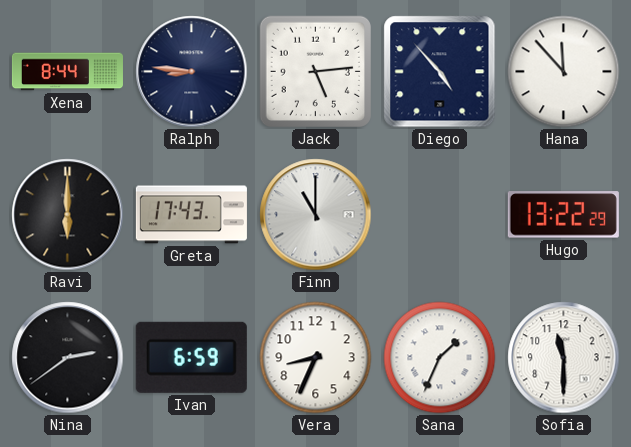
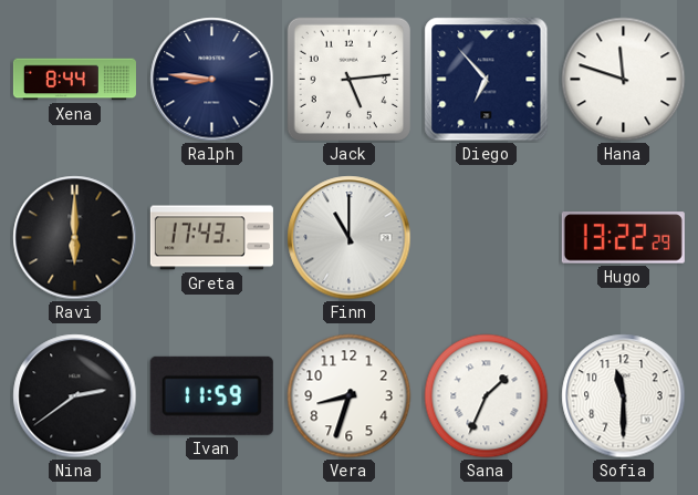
Diego: 4:53 -> 6:53
Hana: 11:53 -> 11:48
Ivan: 6:59 -> 11:59
Vera: 8:34 -> 8:33
